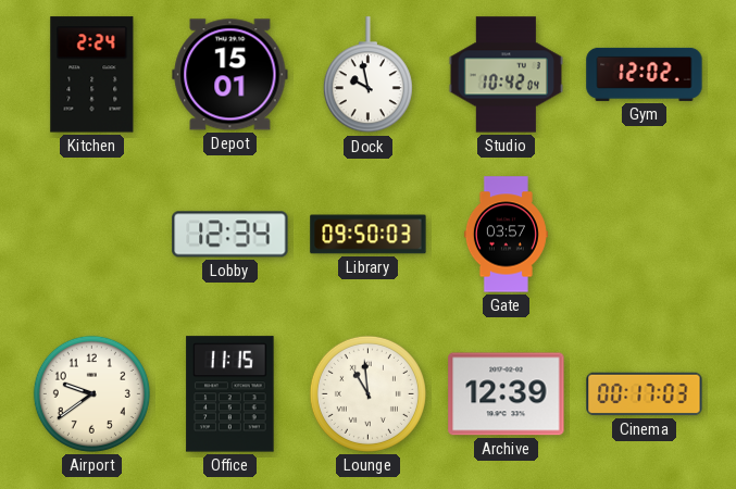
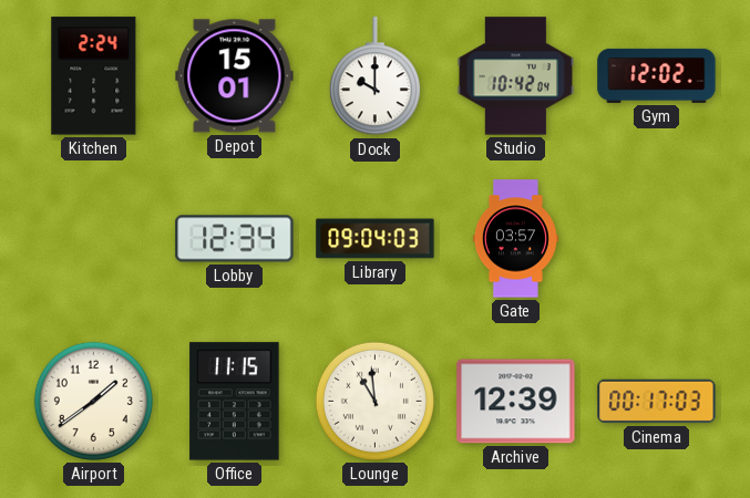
Dock: 9:58 -> 10:00
Library: 09:50 -> 09:04
Airport: 9:39 -> 1:39
